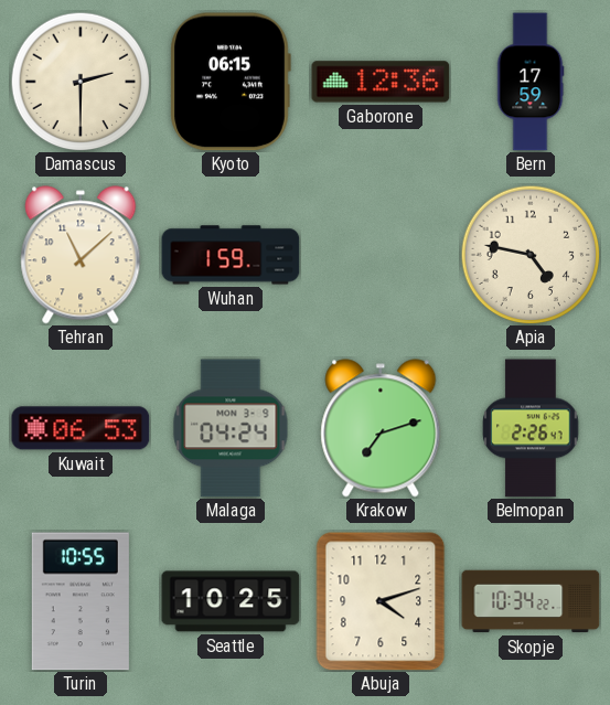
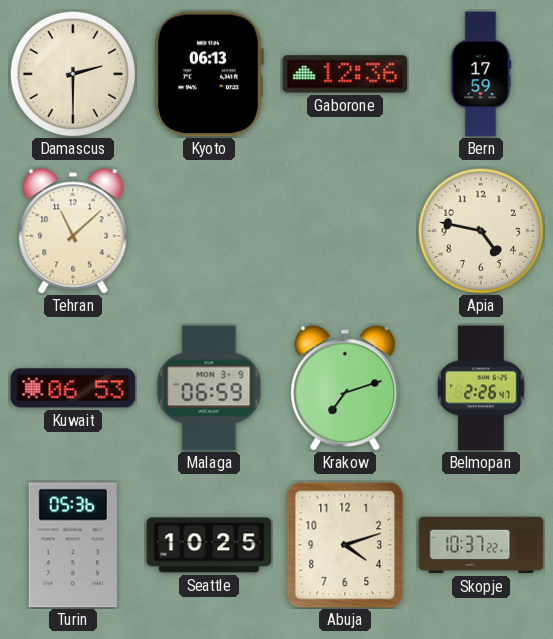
Kyoto: 06:15 -> 06:13
Wuhan: 1:59 -> none
Malaga: 04:24 -> 06:59
Turin: 10:55 -> 05:36
Skopje: 10:34 -> 10:37
